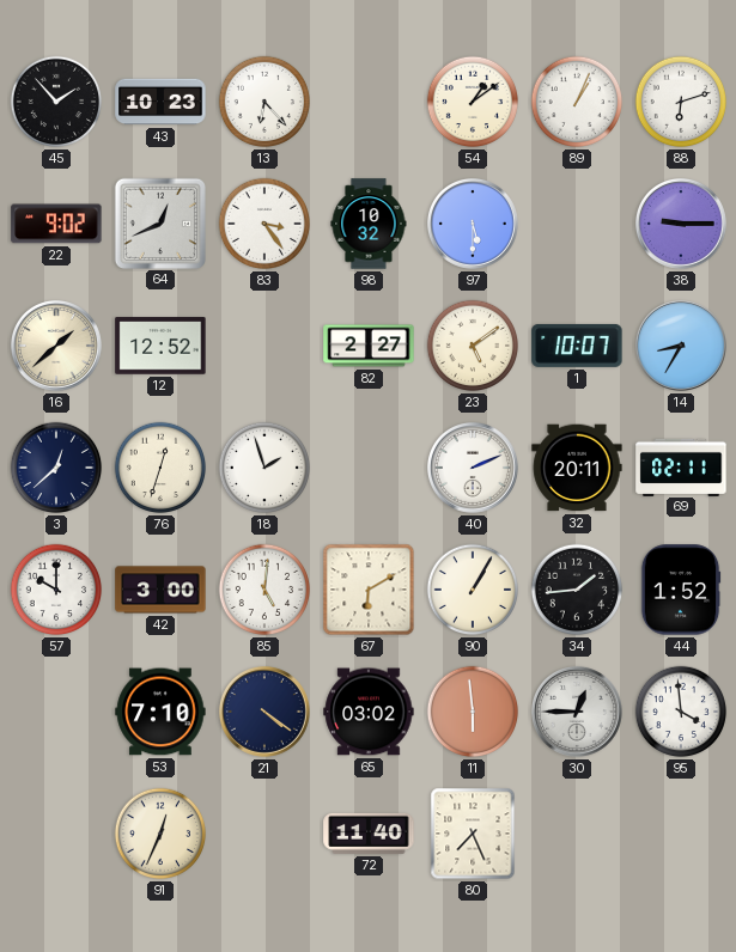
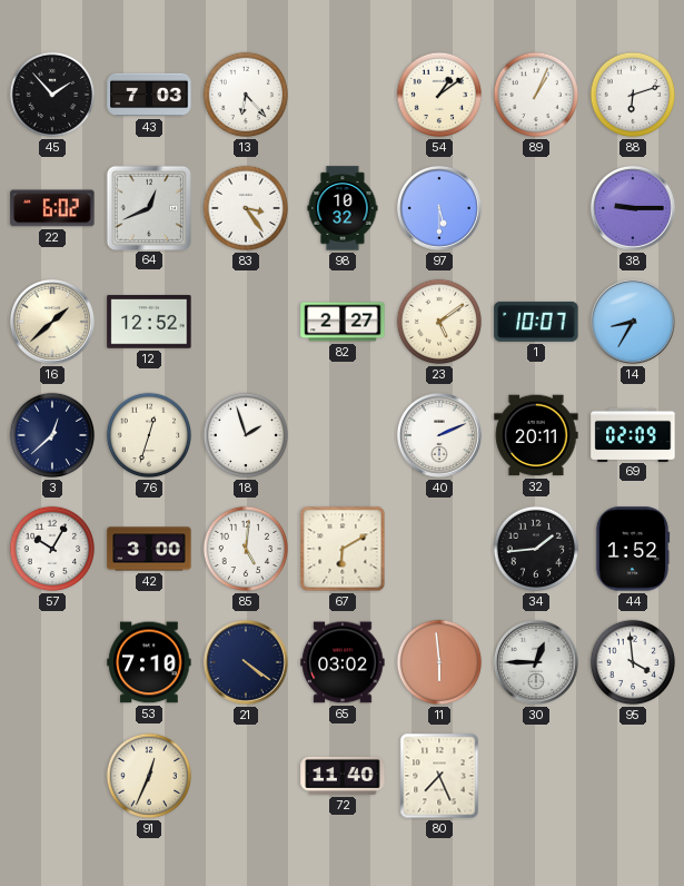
43: 10:23 -> 7:03
22: 9:02 -> 6:02
69: 02:11 -> 02:09
57: 10:00 -> 10:05
90: 1:05 -> none
